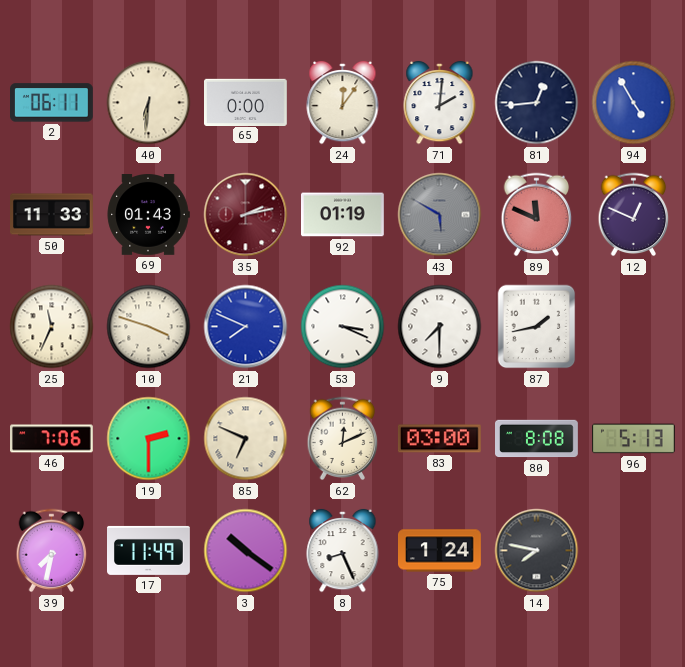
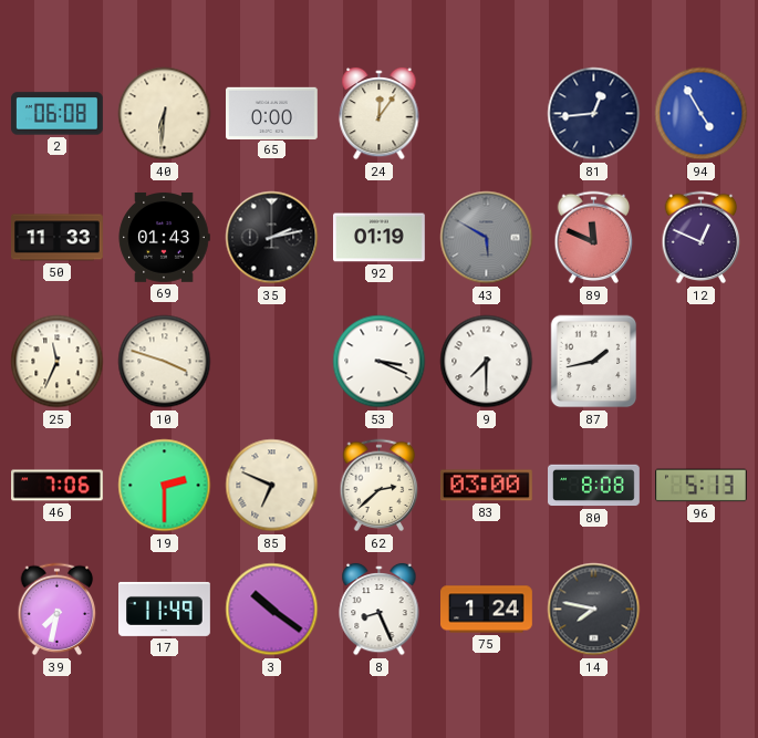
2: 06:11 -> 06:08
71: 2:01 -> none
35 dial: burgundy -> black
21: 7:49 -> none
62: 12:11 -> 2:38
